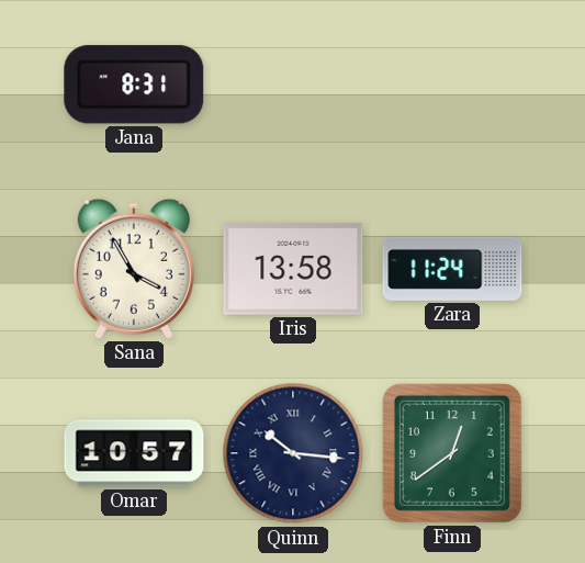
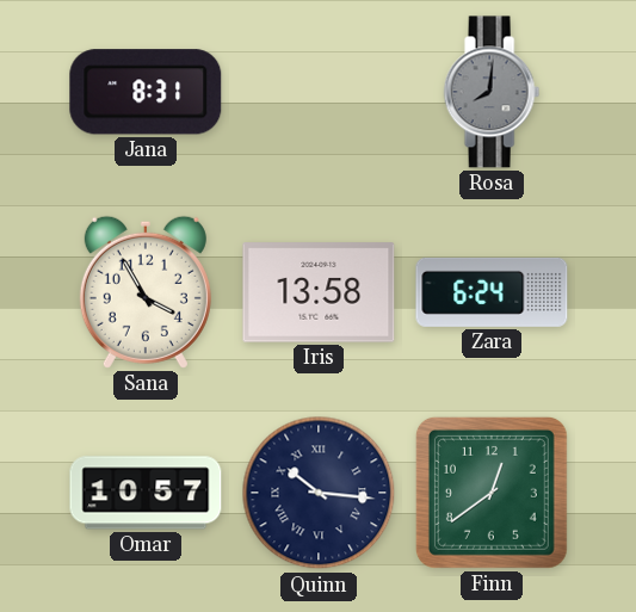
Rosa: none -> 8:01
Zara: 11:24 -> 6:24
